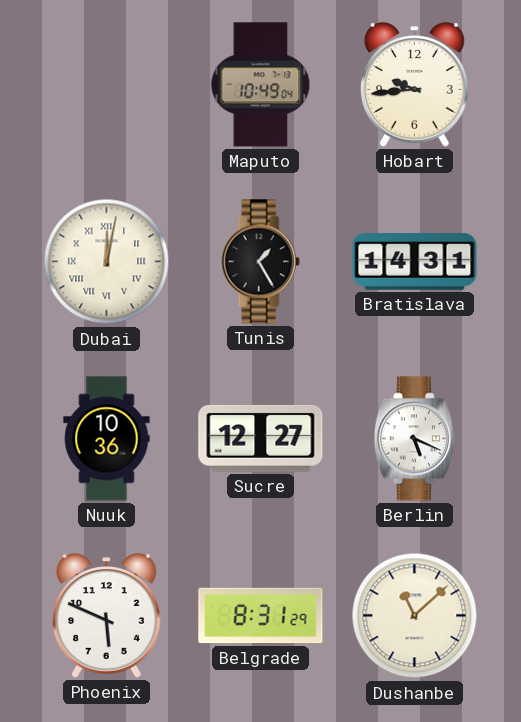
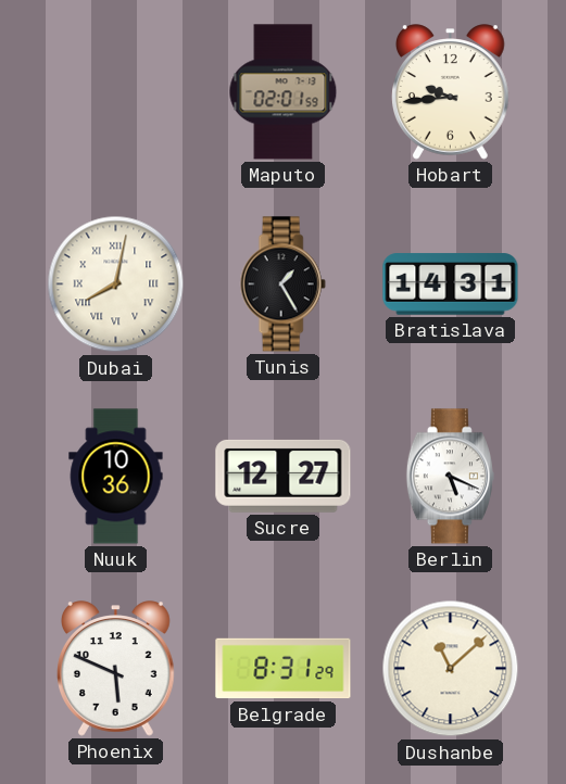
Maputo: 10:49 -> 02:01
Dubai: 12:02 -> 8:02
